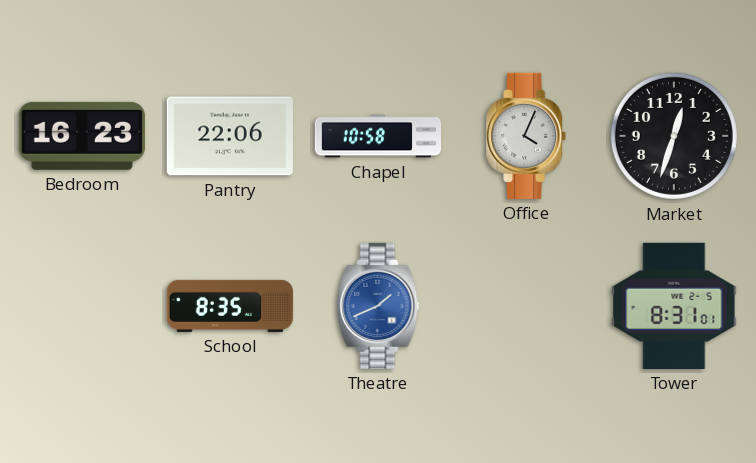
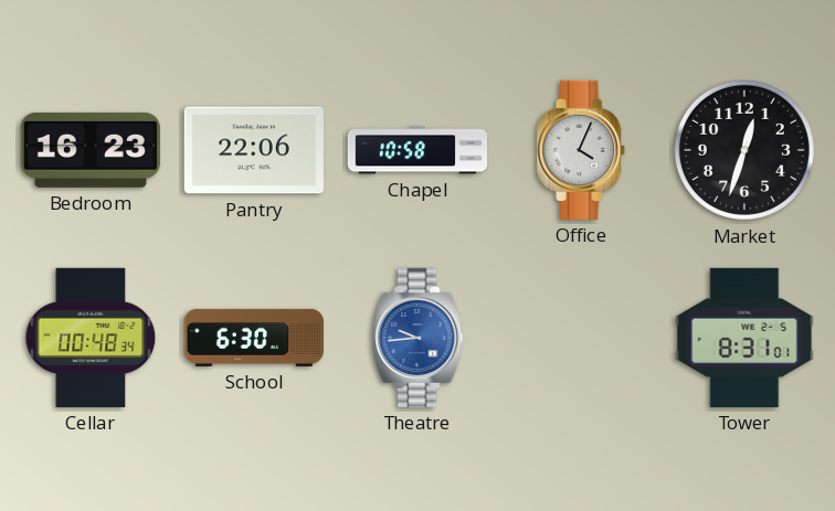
Cellar: none -> 00:48
School: 8:35 -> 6:30
Theatre: 1:41 -> 9:44
